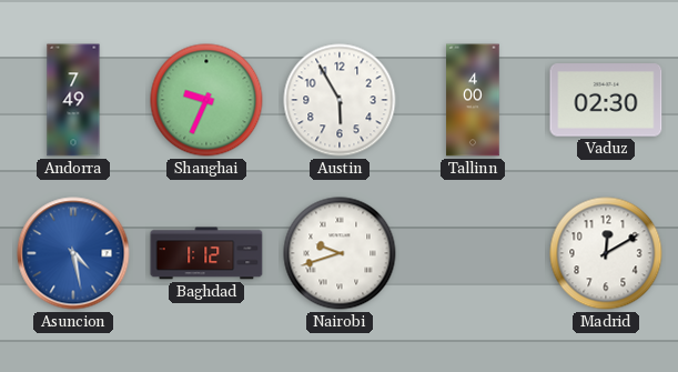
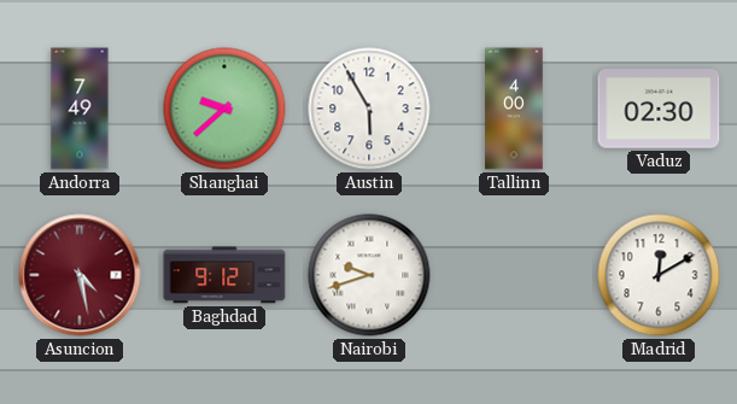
Shanghai: 9:34 -> 9:38
Asuncion dial: blue -> burgundy
Baghdad: 1:12 -> 9:12
